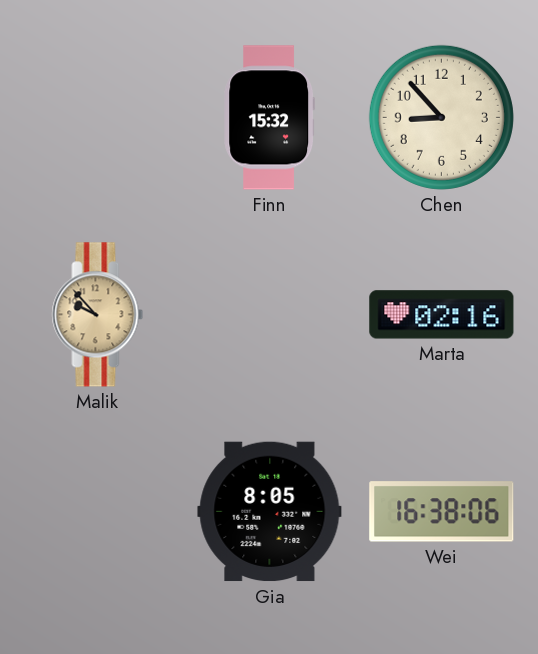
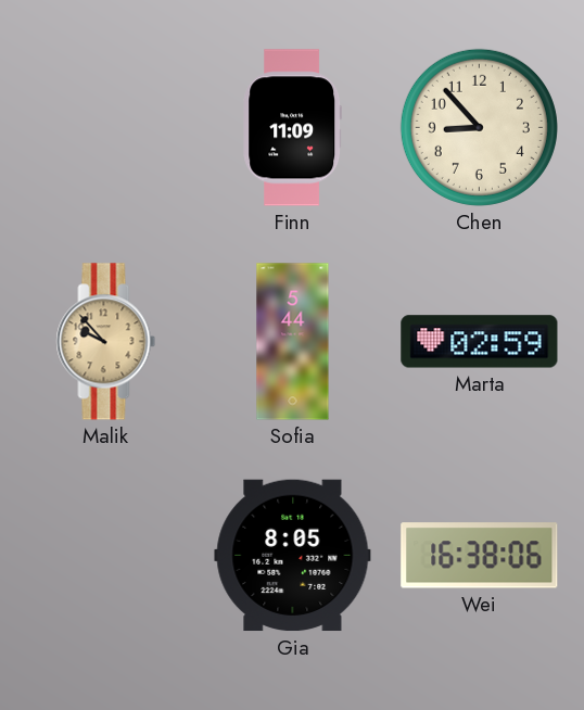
Finn: 15:32 -> 11:09
Sofia: none -> 5:44
Marta: 02:16 -> 02:59
